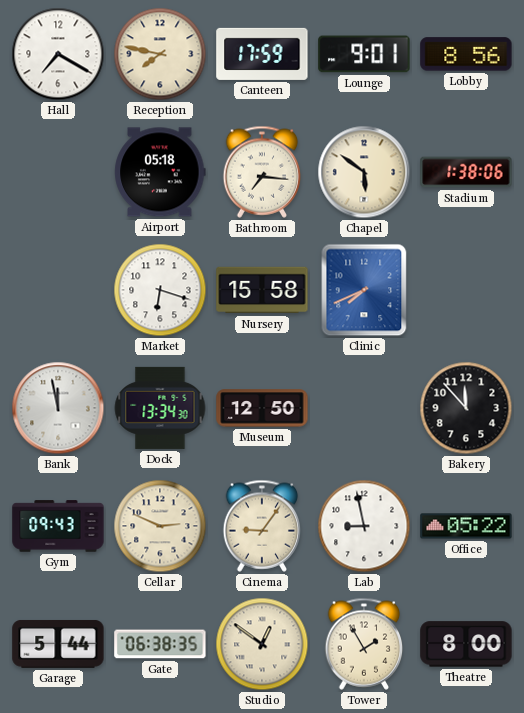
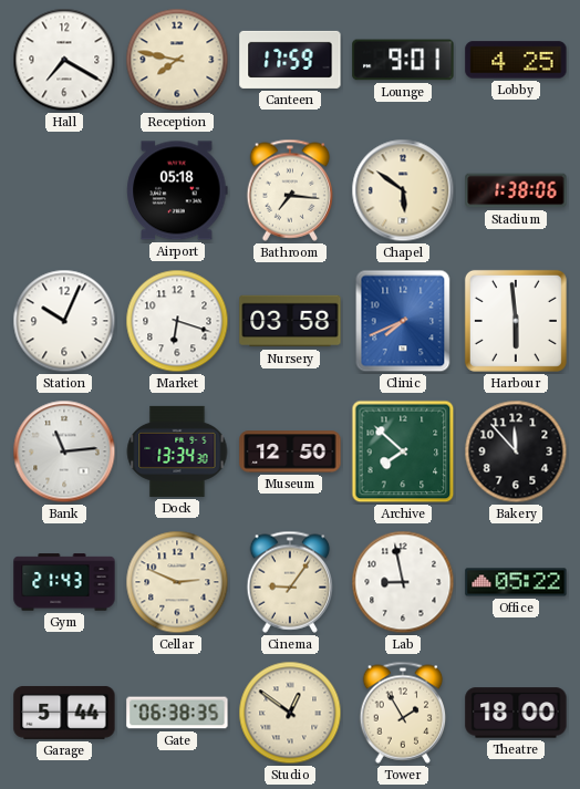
Lobby: 8:56 -> 4:25
Station: none -> 10:04
Nursery: 15:58 -> 03:58
Harbour: none -> 5:59
Bank: 11:58 -> 11:14
Archive: none -> 7:52
Gym: 09:43 -> 21:43
Theatre: 8:00 -> 18:00
